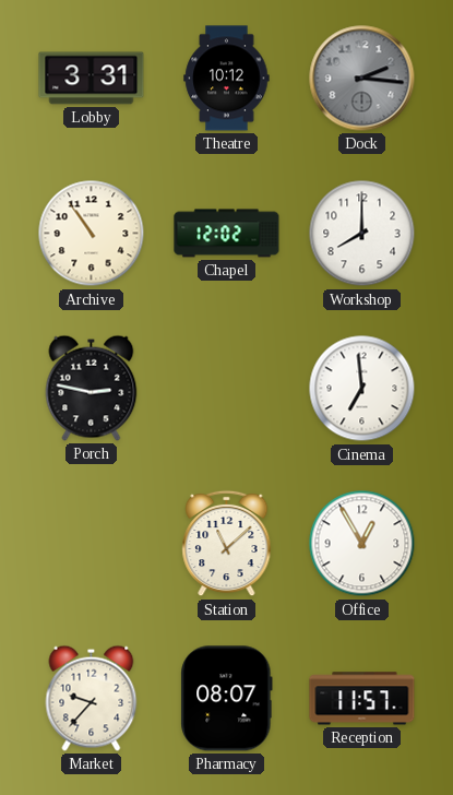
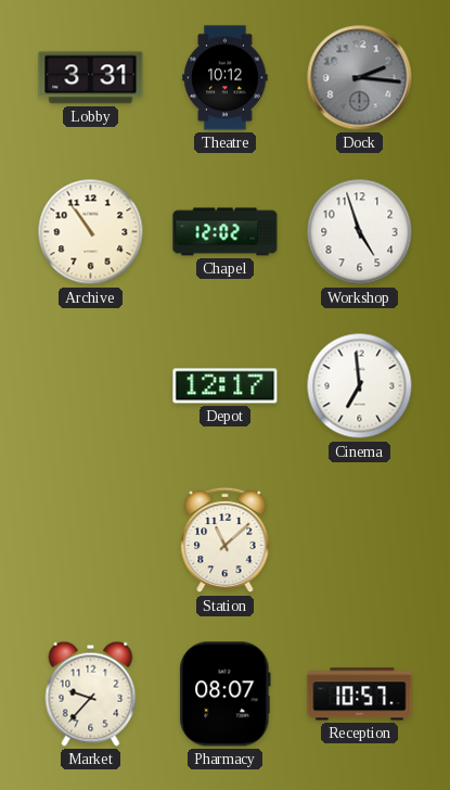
Workshop: 8:00 -> 4:57
Porch: 2:47 -> none
Depot: none -> 12:17
Office: 12:55 -> none
Reception: 11:57 -> 10:57
